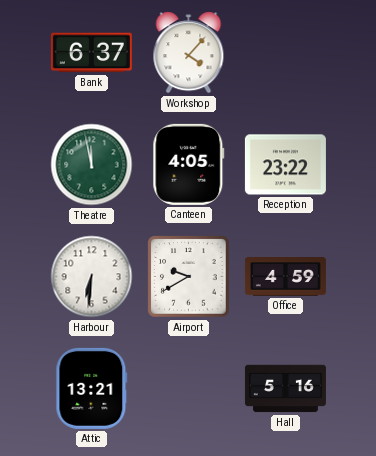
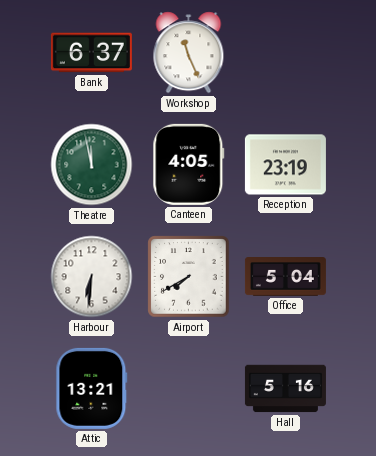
Workshop: 4:07 -> 11:26
Reception: 23:22 -> 23:19
Airport: 9:40 -> 7:40
Office: 4:59 -> 5:04
